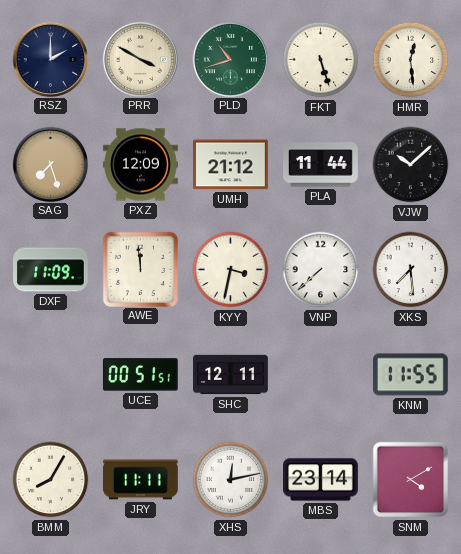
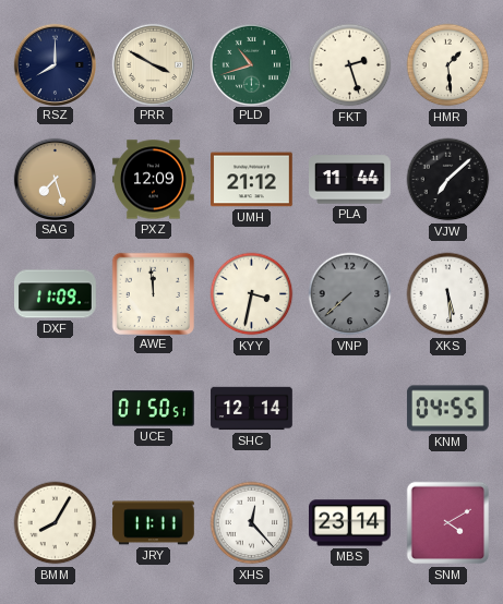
RSZ: 2:00 -> 8:00
FKT: 5:27 -> 2:27
HMR: 12:29 -> 1:29
VJW: 10:08 -> 7:08
VNP dial: white -> grey
XKS: 7:29 -> 5:29
UCE: 00:51 -> 01:50
SHC: 12:11 -> 12:14
KNM: 11:55 -> 04:55
XHS: 12:13 -> 12:23
